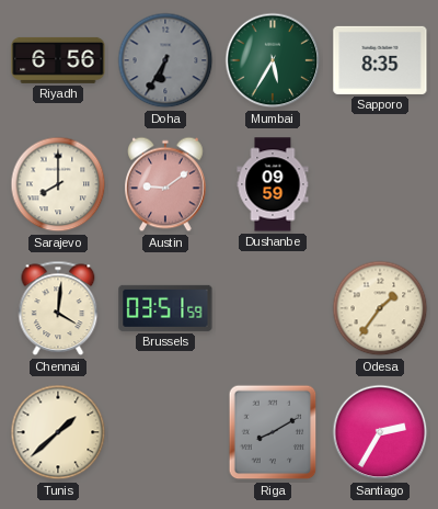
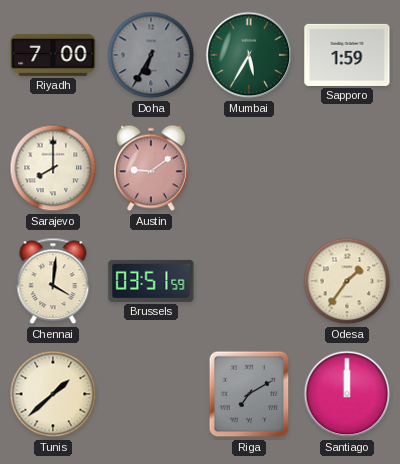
Riyadh: 6:56 -> 7:00
Sapporo: 8:35 -> 1:59
Dushanbe: 09:59 -> none
Riga: 8:10 -> 7:10
Santiago: 2:35 -> 12:00
